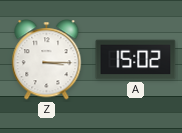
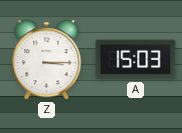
A: 15:02 -> 15:03
